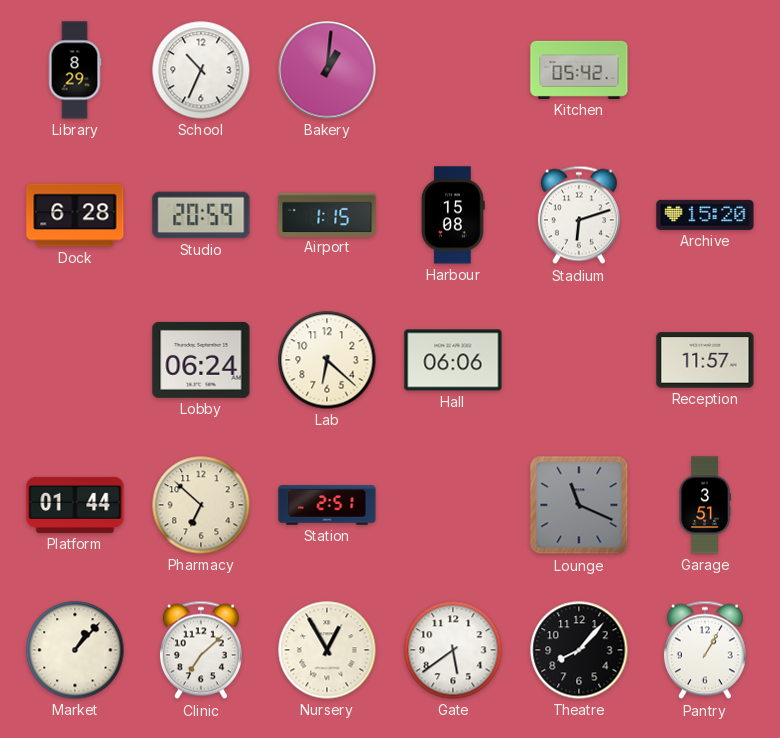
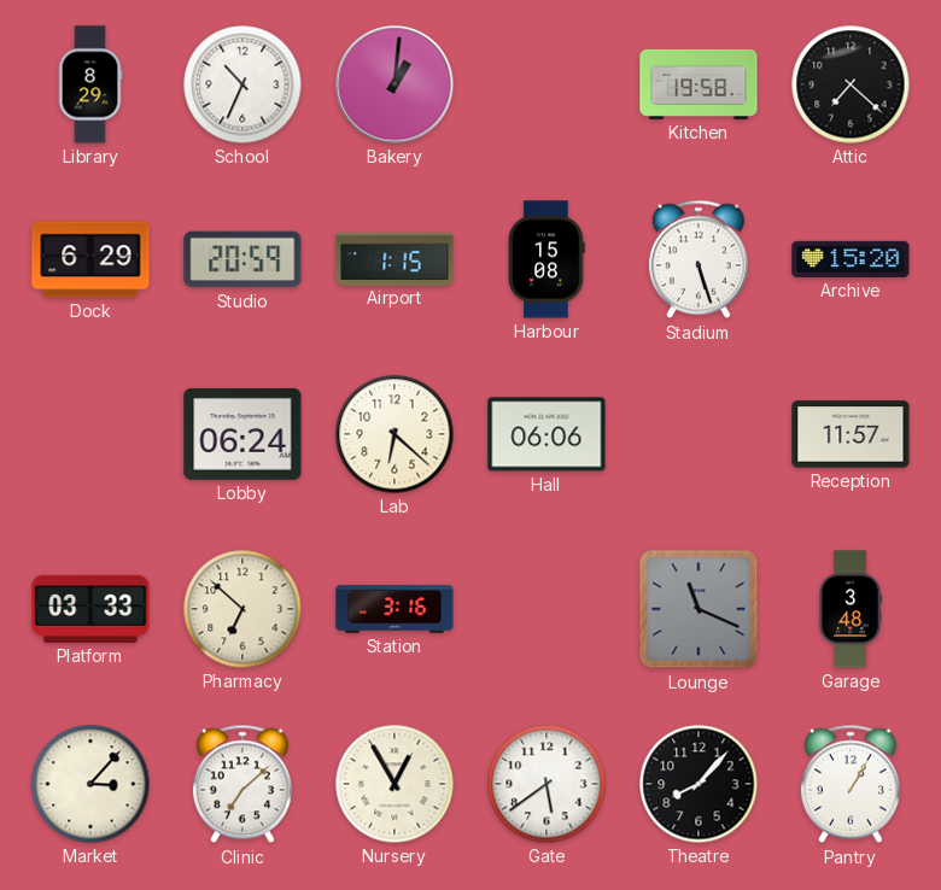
Kitchen: 05:42 -> 19:58
Attic: none -> 7:22
Dock: 6:28 -> 6:29
Stadium: 6:12 -> 5:27
Platform: 01:44 -> 03:33
Station: 2:51 -> 3:16
Garage: 3:51 -> 3:48
Market: 1:07 -> 3:07
